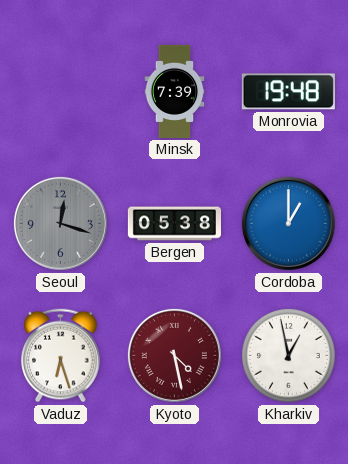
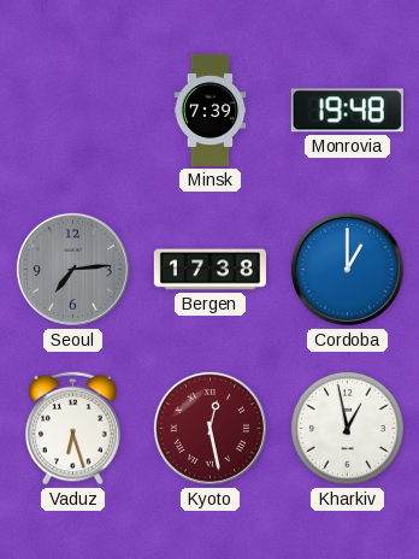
Seoul: 12:18 -> 7:14
Bergen: 05:38 -> 17:38
Kyoto: 4:28 -> 12:28
